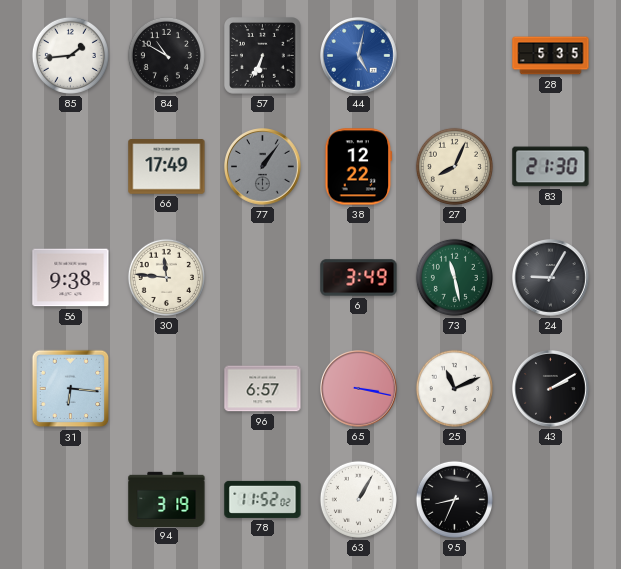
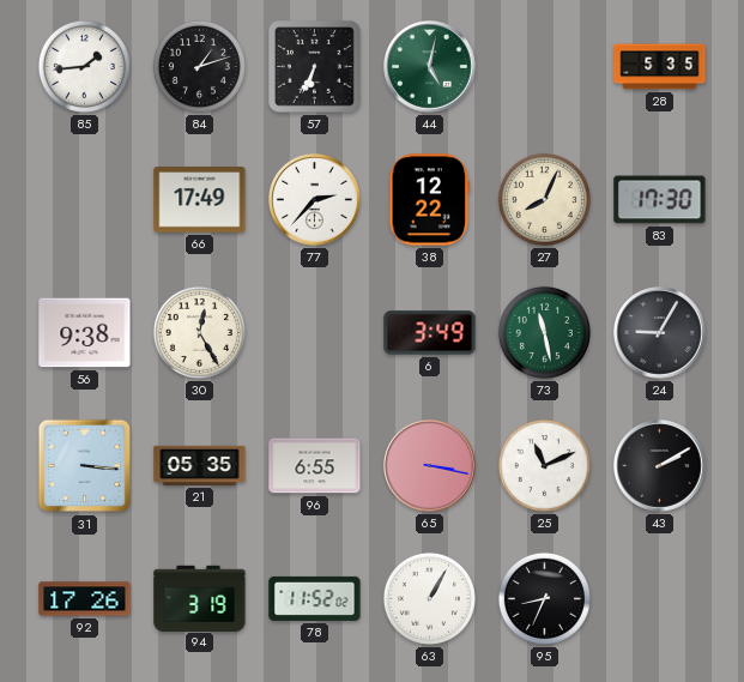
84: 10:50 -> 1:12
44 dial: blue -> green
77: 1:06 -> 2:37
77 dial: grey -> white
83: 21:30 -> 17:30
30: 11:46 -> 12:25
31: 6:16 -> 3:16
21: none -> 05:35
96: 6:57 -> 6:55
92: none -> 17:26
